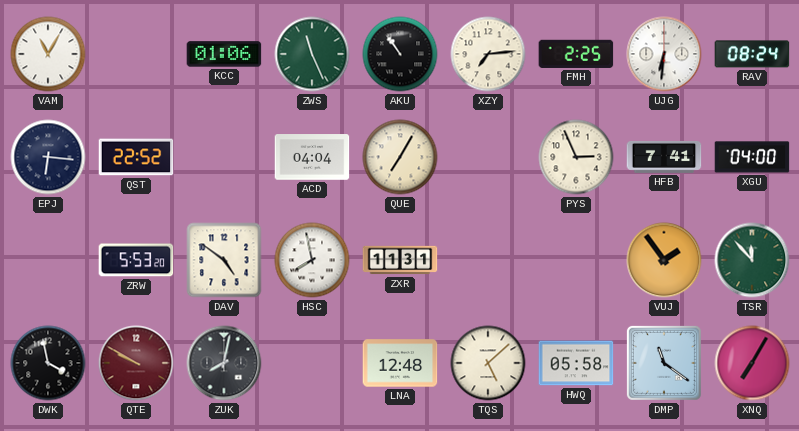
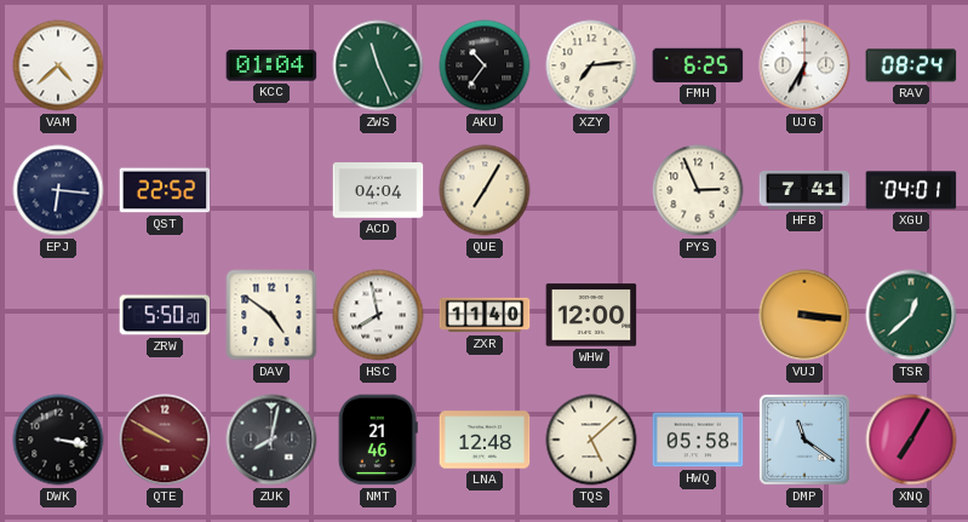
VAM: 11:05 -> 4:38
KCC: 01:06 -> 01:04
AKU: 10:54 -> 10:36
FMH: 2:25 -> 6:25
UJG: 6:31 -> 6:35
XGU: 04:00 -> 04:01
ZRW: 5:53 -> 5:50
ZXR: 11:31 -> 11:40
WHW: none -> 12:00
VUJ: 1:54 -> 3:16
TSR: 11:53 -> 12:38
DWK: 3:58 -> 3:17
NMT: none -> 21:46
